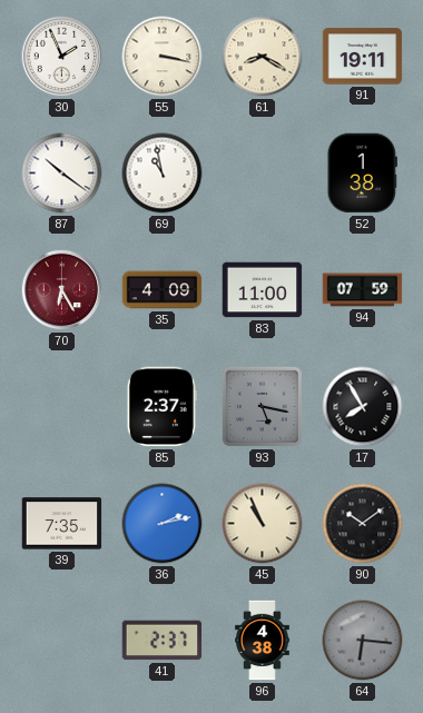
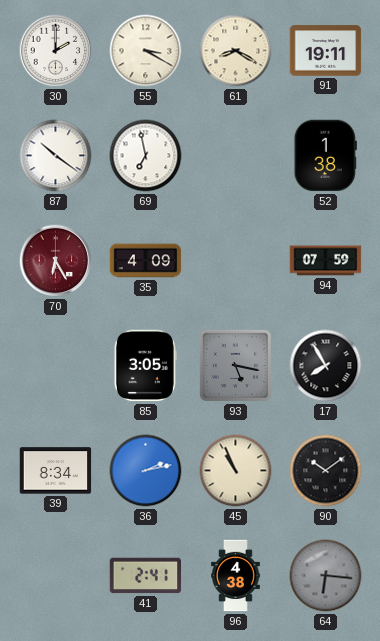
30: 1:56 -> 2:00
55: 3:17 -> 3:20
69: 10:58 -> 6:58
83: 11:00 -> none
85: 2:37 -> 3:05
39: 7:35 -> 8:34
41: 2:37 -> 2:41
